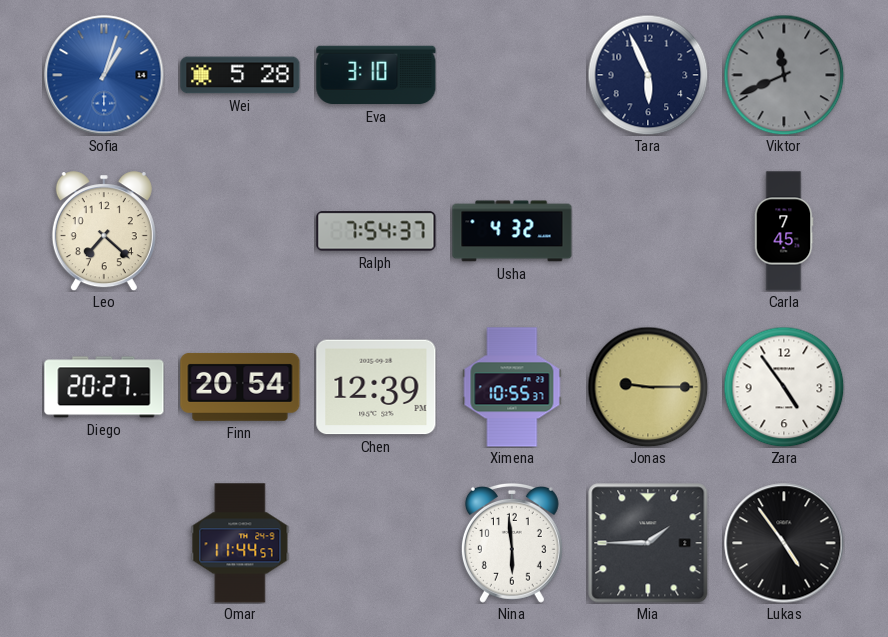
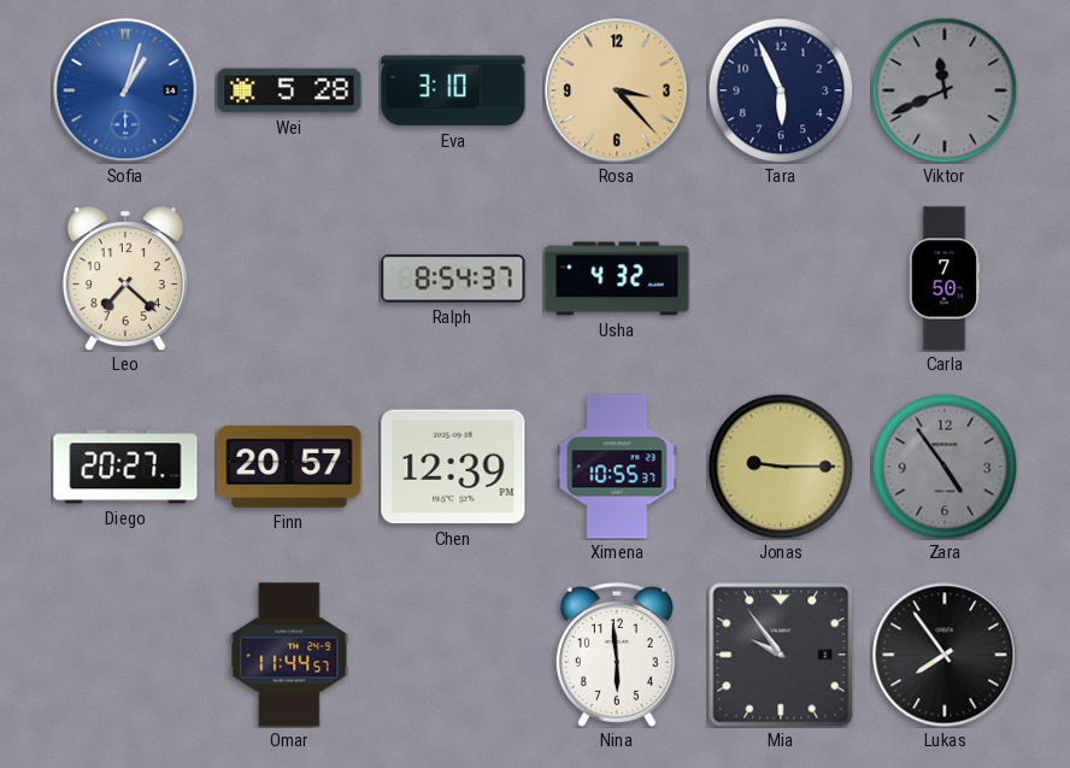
Rosa: none -> 3:23
Ralph: 7:54 -> 8:54
Carla: 7:45 -> 7:50
Finn: 20:54 -> 20:57
Zara dial: white -> grey
Mia: 1:45 -> 9:54
Lukas: 4:54 -> 7:54
